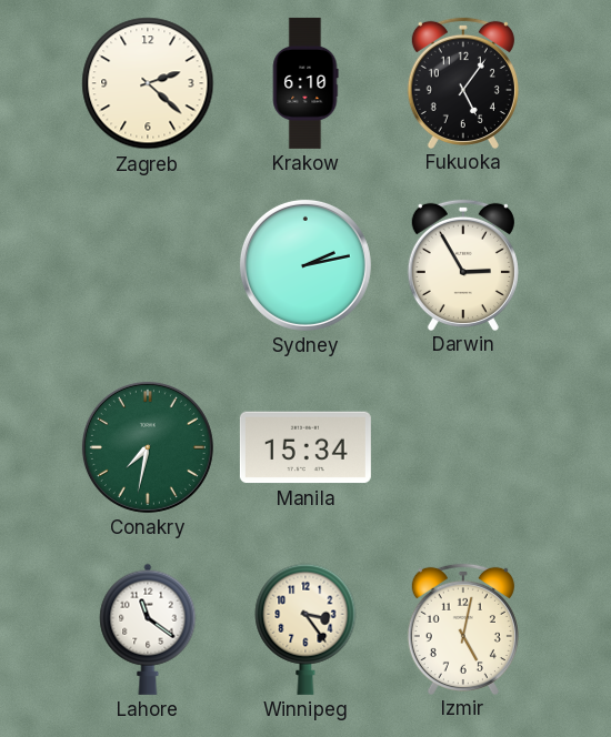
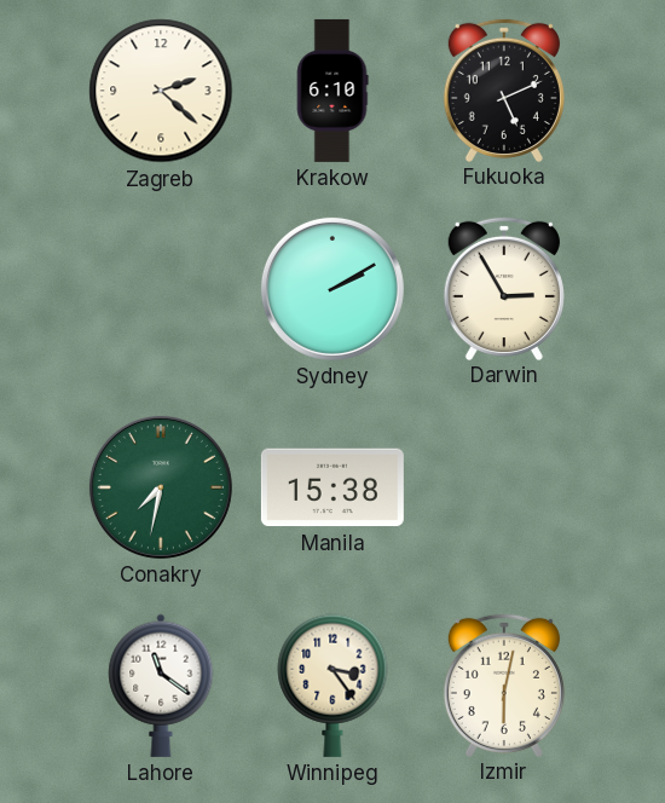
Fukuoka: 5:06 -> 5:11
Sydney: 2:13 -> 2:10
Manila: 15:34 -> 15:38
Izmir: 5:02 -> 6:02
